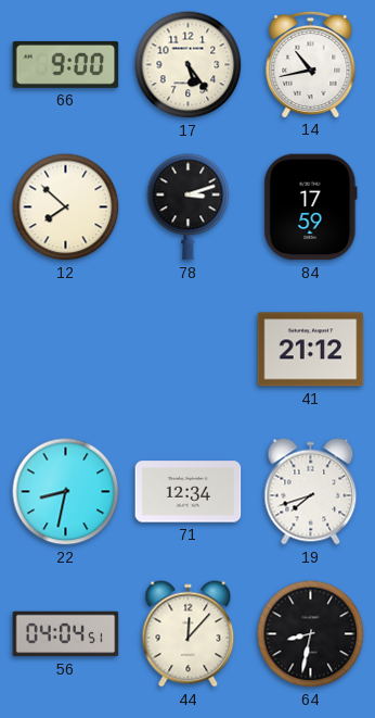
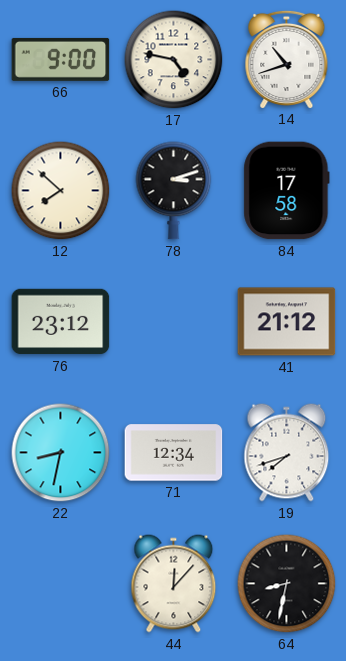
17: 5:24 -> 4:47
14: 10:43 -> 10:42
84: 17:59 -> 17:58
76: none -> 23:12
56: 04:04 -> none
